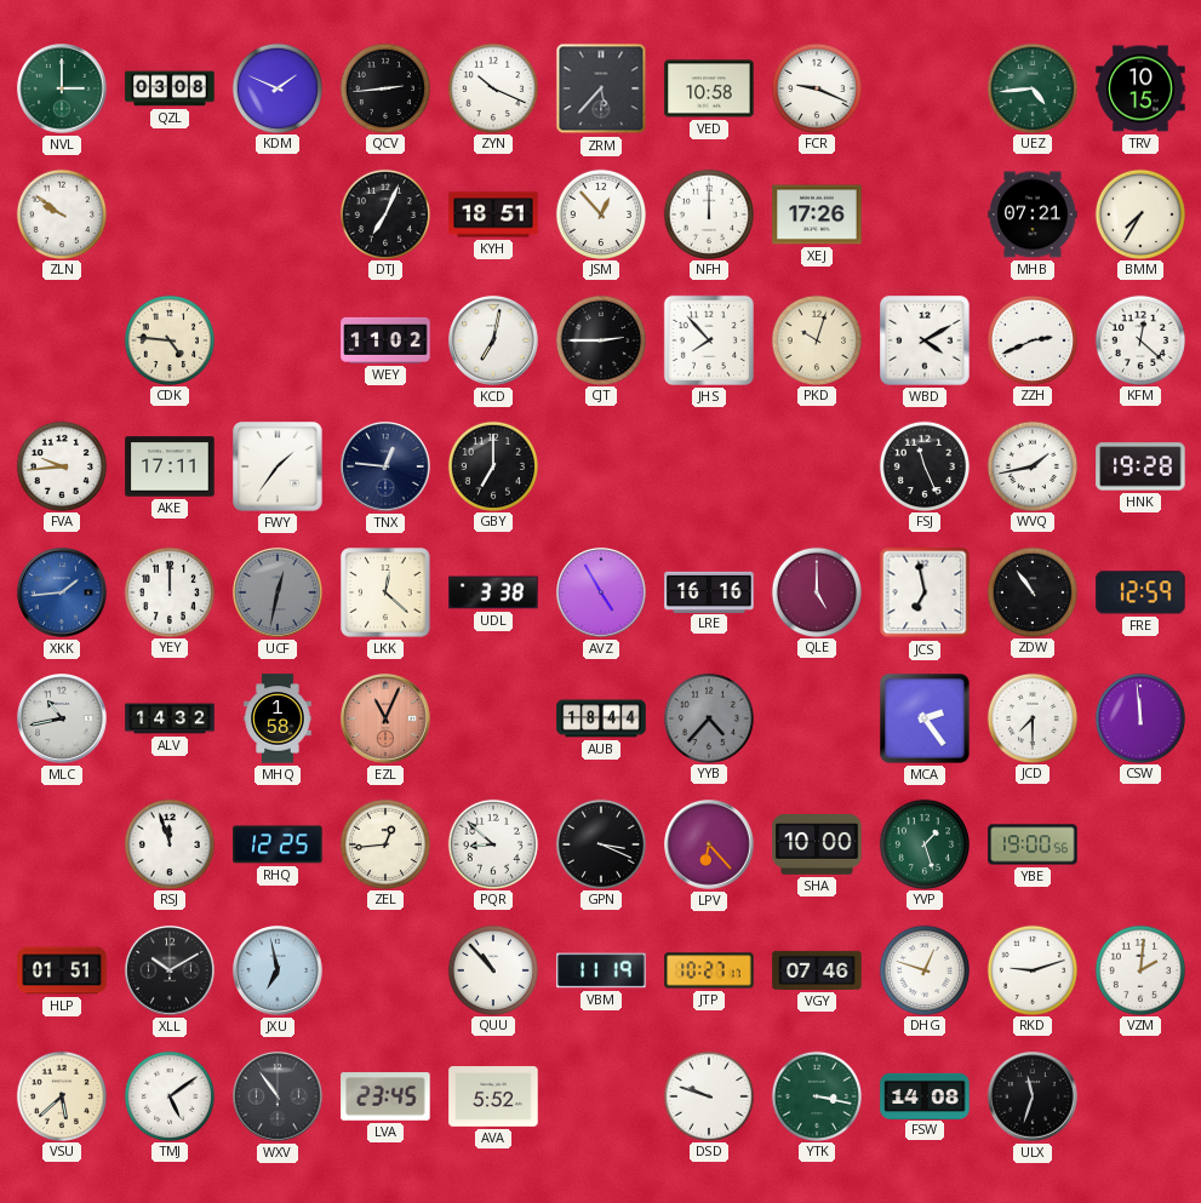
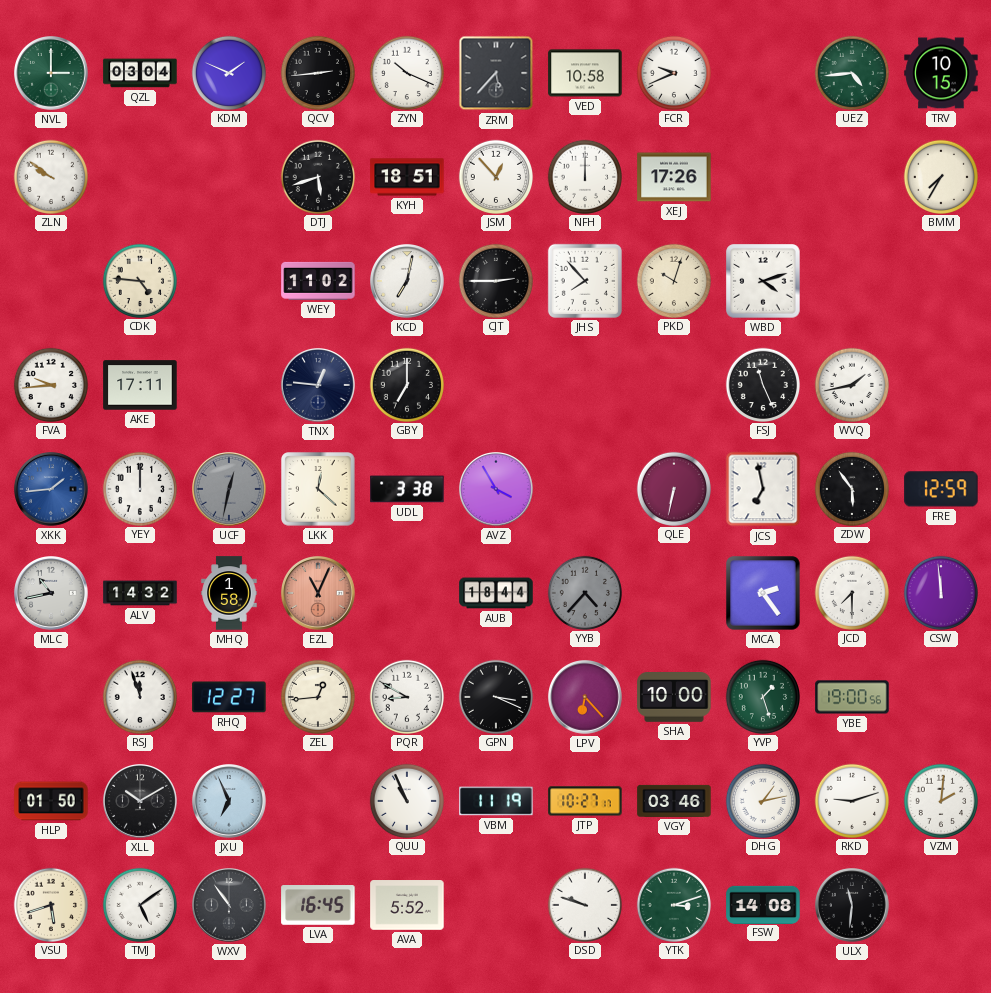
QZL: 03:08 -> 03:04
FCR: 9:19 -> 9:41
DTJ: 7:04 -> 5:42
MHB: 07:21 -> none
WBD: 4:10 -> 4:12
ZZH: 2:41 -> none
KFM: 12:22 -> none
FWY: 1:36 -> none
HNK: 19:28 -> none
AVZ: 4:55 -> 3:55
LRE: 16:16 -> none
QLE: 5:00 -> 6:32
ZDW: 10:54 -> 5:54
RHQ: 12:25 -> 12:27
PQR: 8:52 -> 8:50
HLP: 01:51 -> 01:50
JXU: 6:58 -> 6:56
QUU: 10:53 -> 10:56
VGY: 07:46 -> 03:46
DHG: 12:48 -> 1:13
VSU: 5:38 -> 5:42
LVA: 23:45 -> 16:45
YTK: 3:17 -> 3:12
ULX: 11:33 -> 11:31
